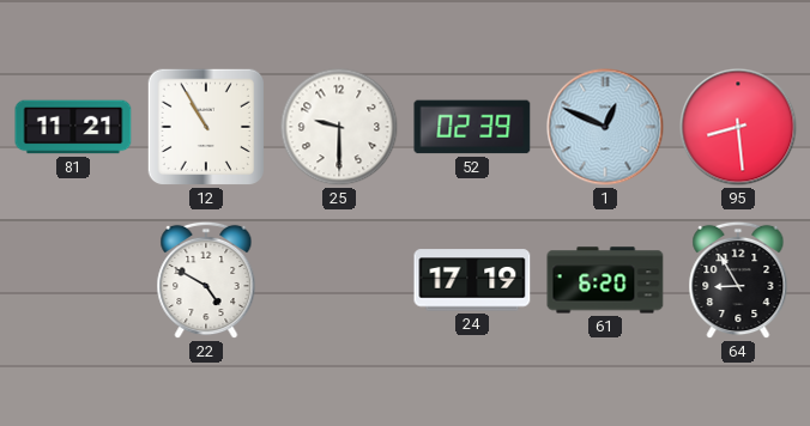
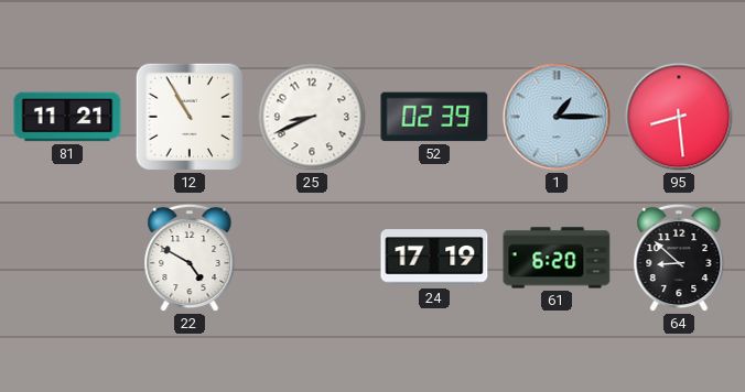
25: 9:30 -> 8:41
1: 12:49 -> 1:15
64: 8:55 -> 8:52
